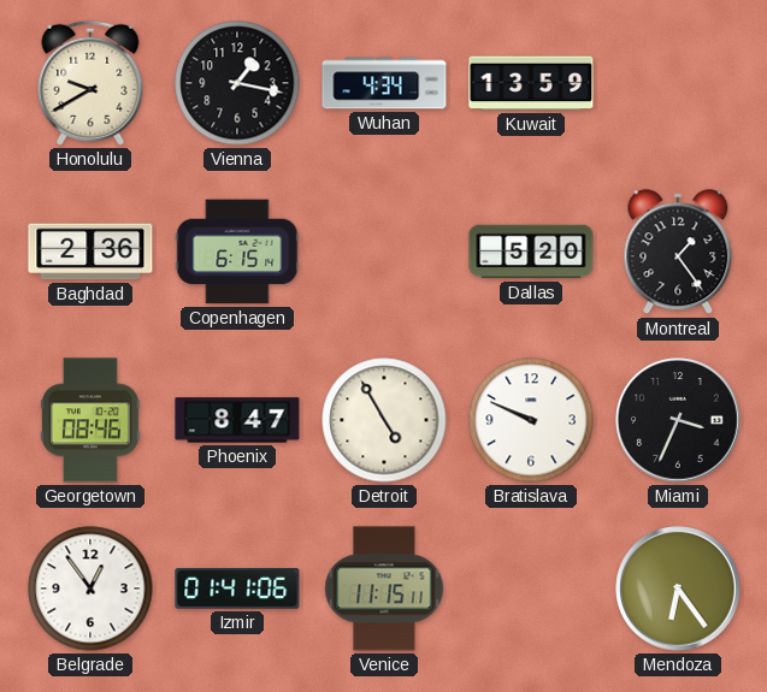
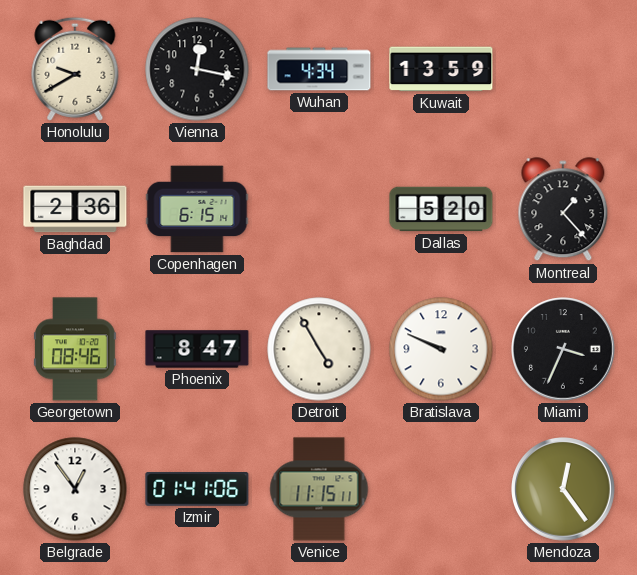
Vienna: 1:17 -> 12:17
Montreal: 1:24 -> 1:23
Mendoza: 6:24 -> 12:24
